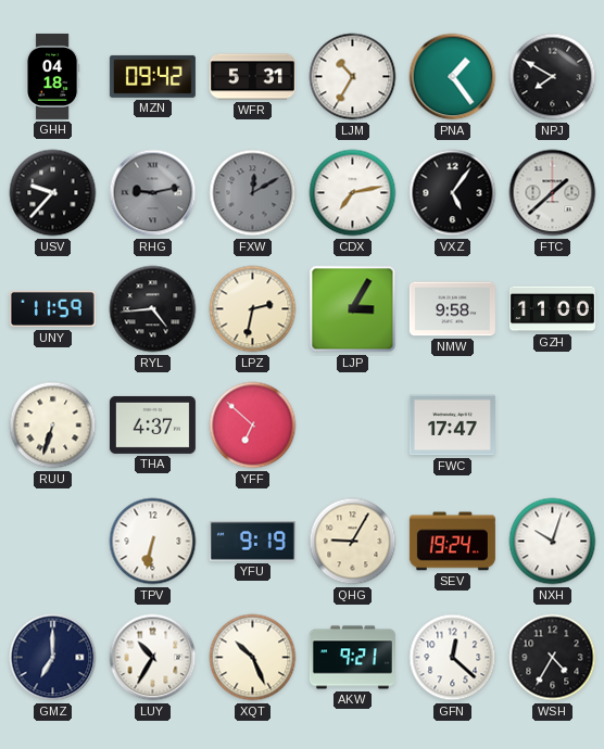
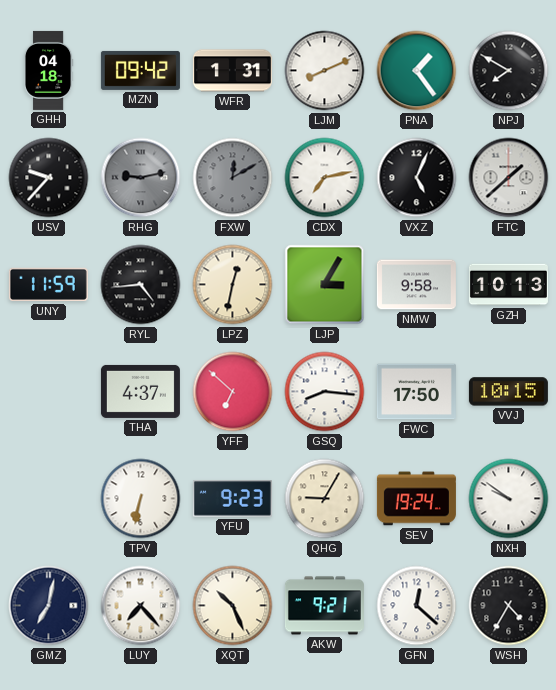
WFR: 5:31 -> 1:31
LJM: 10:35 -> 8:11
VXZ: 5:06 -> 5:04
LPZ: 2:32 -> 12:32
GZH: 11:00 -> 10:13
RUU: 6:33 -> none
GSQ: none -> 8:16
FWC: 17:47 -> 17:50
VVJ: none -> 10:15
YFU: 9:19 -> 9:23
NXH: 10:03 -> 9:51
GMZ: 7:00 -> 7:02
LUY: 10:35 -> 7:23
